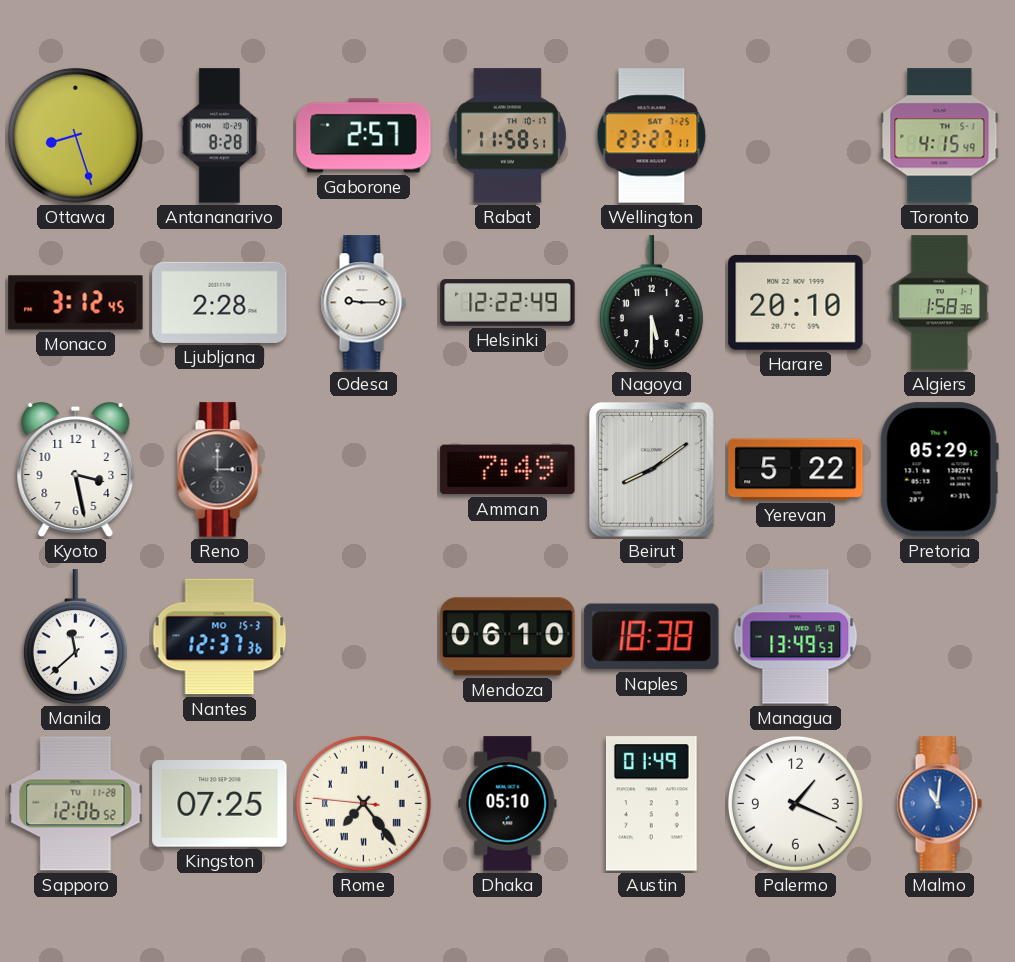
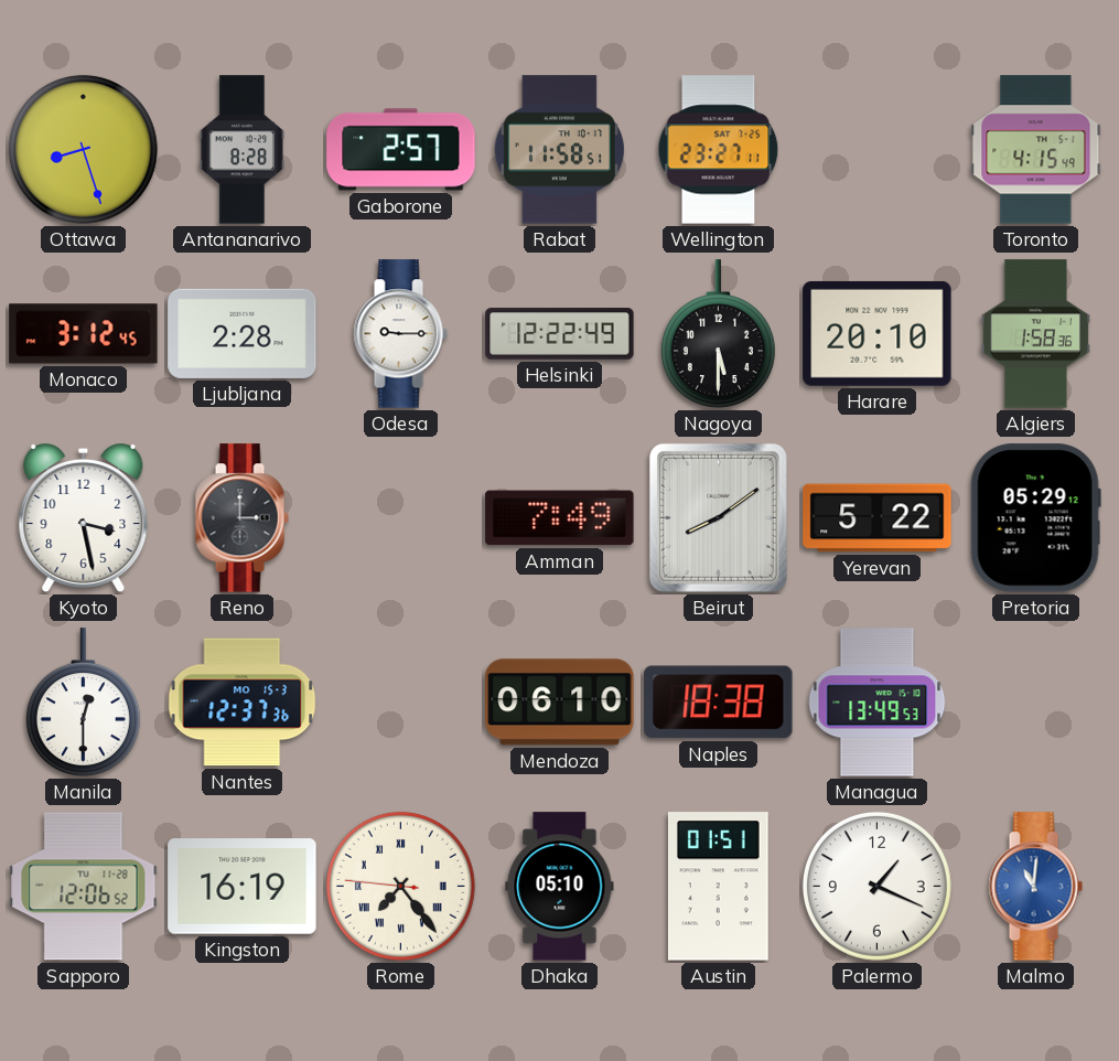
Manila: 11:38 -> 12:30
Kingston: 07:25 -> 16:19
Austin: 01:49 -> 01:51
